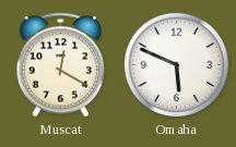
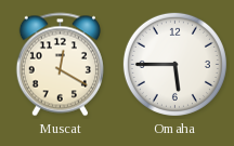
Omaha: 5:49 -> 5:45
